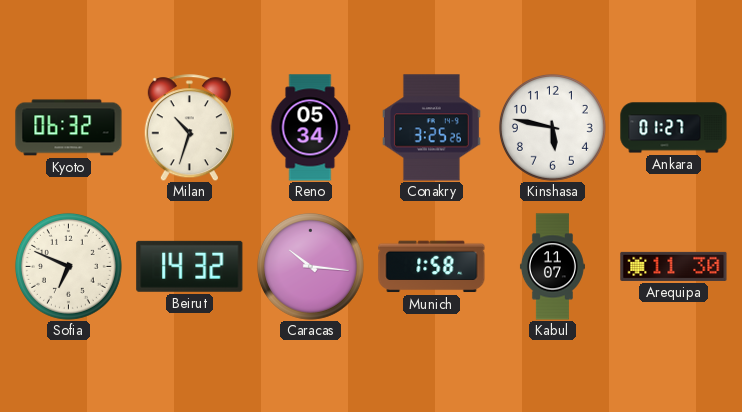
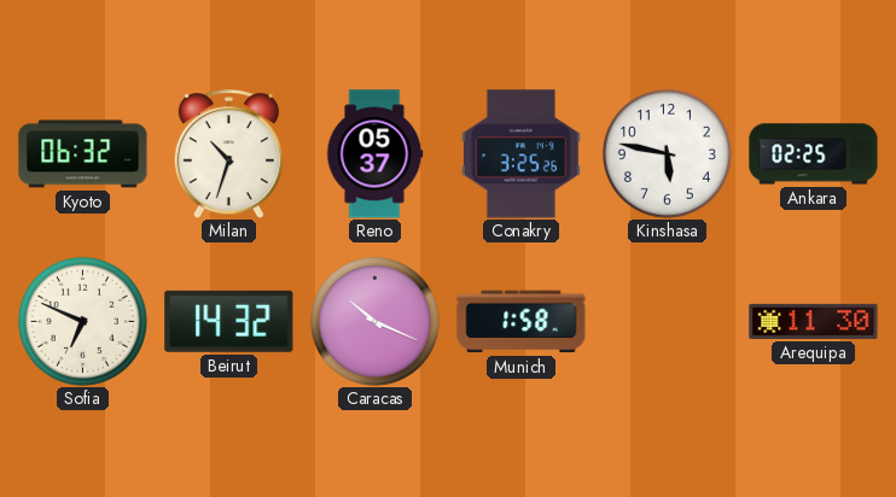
Reno: 05:34 -> 05:37
Ankara: 01:27 -> 02:25
Caracas: 10:16 -> 10:19
Kabul: 11:07 -> none
